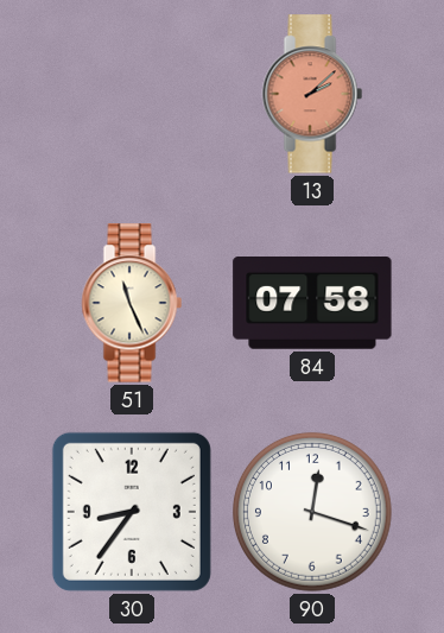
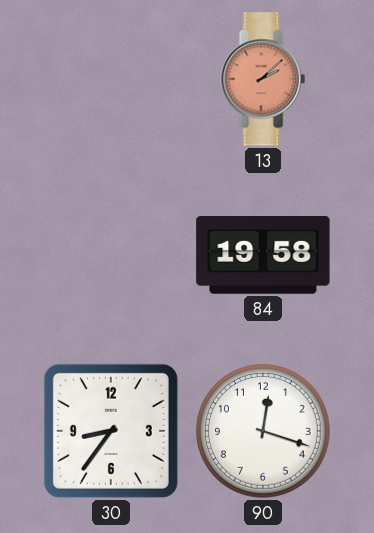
51: 11:26 -> none
84: 07:58 -> 19:58
